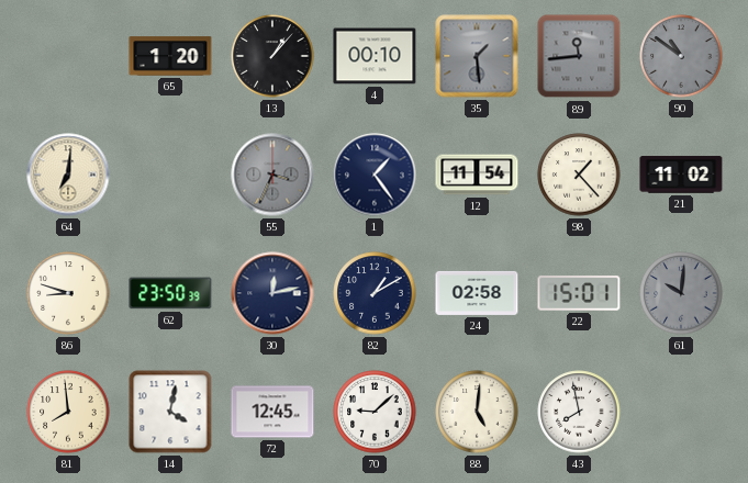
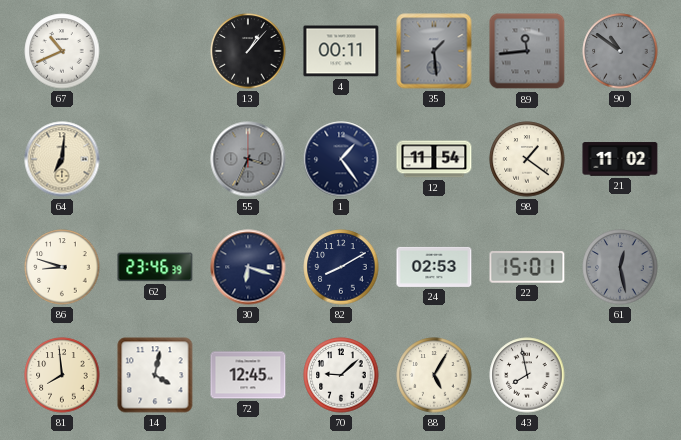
67: none -> 10:41
65: 1:20 -> none
4: 00:10 -> 00:11
98: 1:23 -> 1:21
62: 23:50 -> 23:46
30: 12:13 -> 6:18
82: 1:10 -> 8:10
24: 02:58 -> 02:53
61: 10:01 -> 12:28
88: 5:01 -> 5:05
